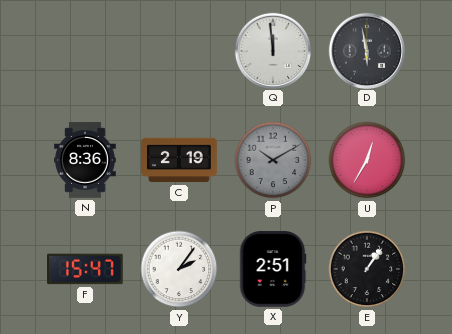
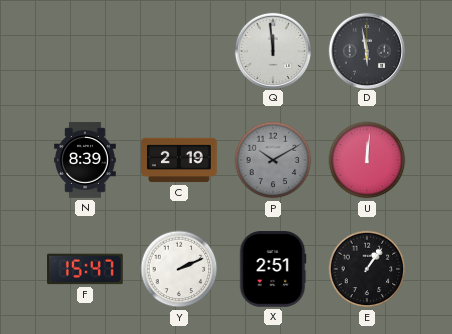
N: 8:36 -> 8:39
U: 12:35 -> 12:01
Y: 2:06 -> 2:11
